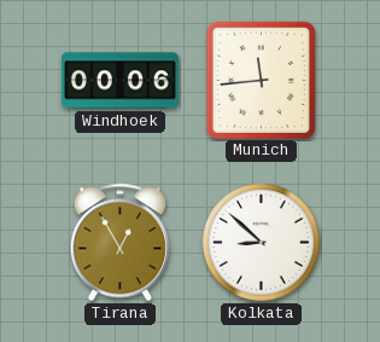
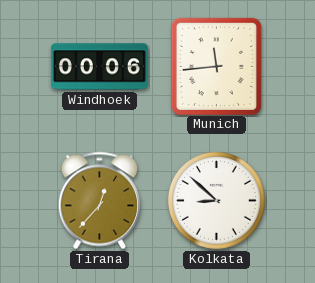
Tirana: 12:55 -> 12:37
